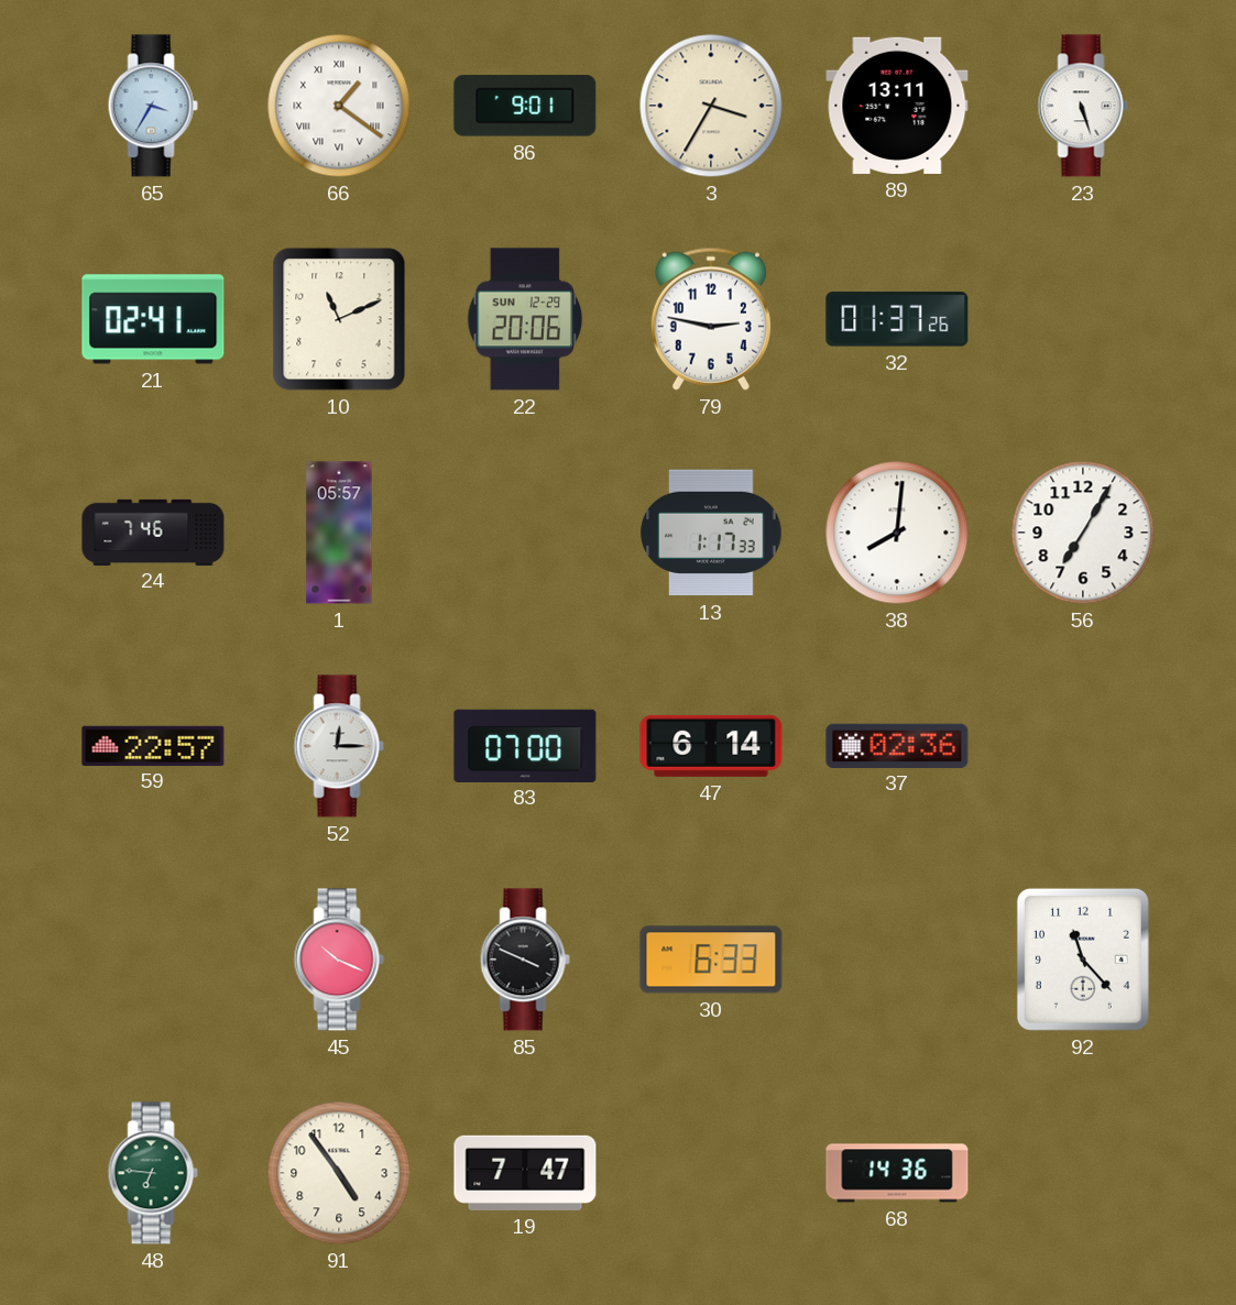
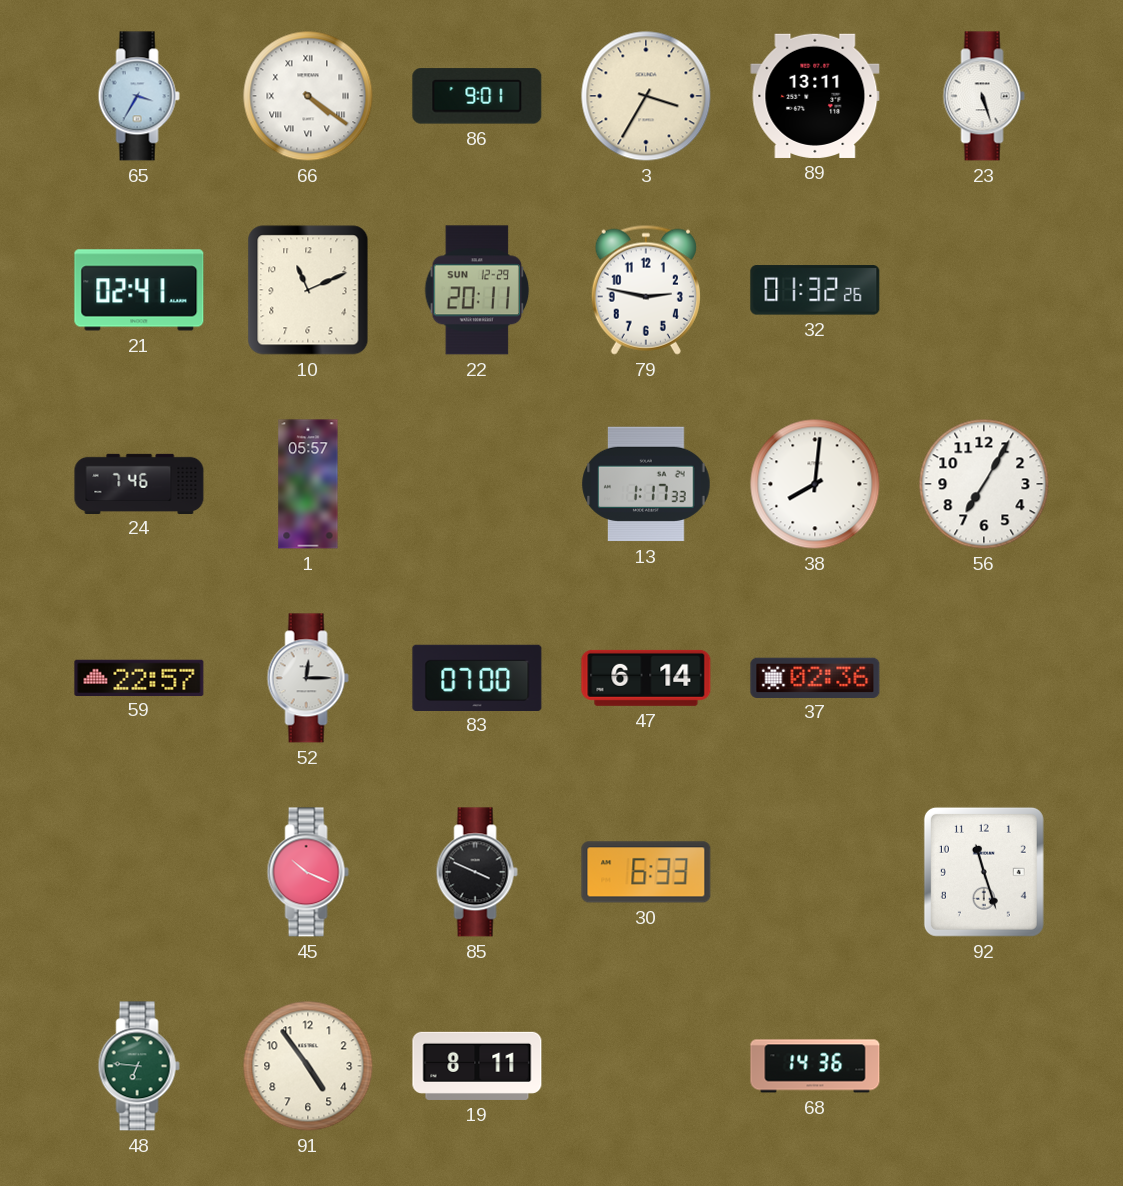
66: 1:21 -> 4:21
22: 20:06 -> 20:11
32: 01:37 -> 01:32
92: 11:23 -> 11:27
19: 7:47 -> 8:11
